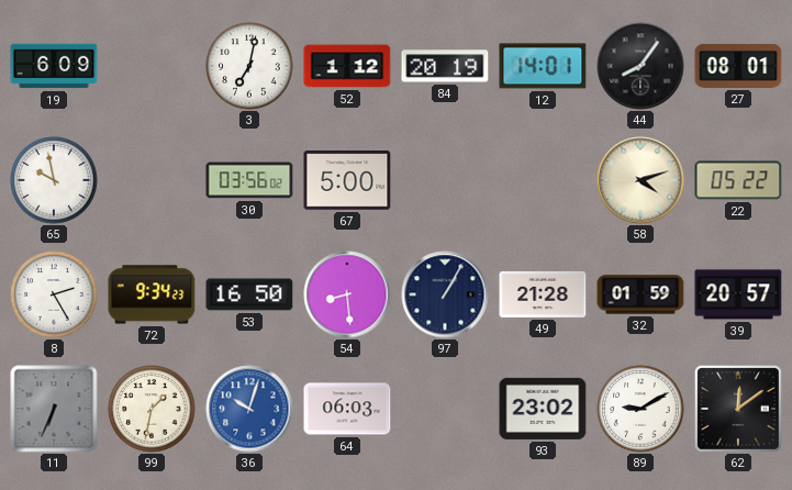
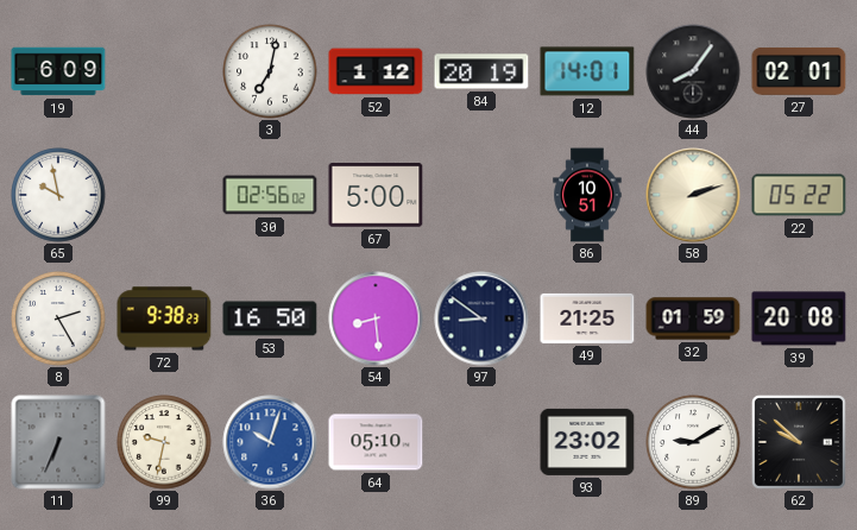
27: 08:01 -> 02:01
30: 03:56 -> 02:56
86: none -> 10:51
58: 4:12 -> 2:12
72: 9:34 -> 9:38
97: 1:05 -> 8:51
49: 21:28 -> 21:25
39: 20:57 -> 20:08
99: 1:32 -> 9:32
64: 06:03 -> 05:10
62: 12:09 -> 9:52
